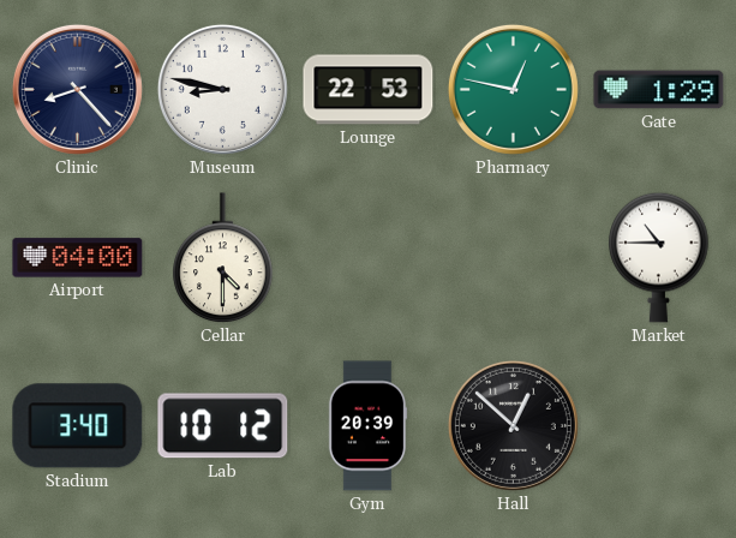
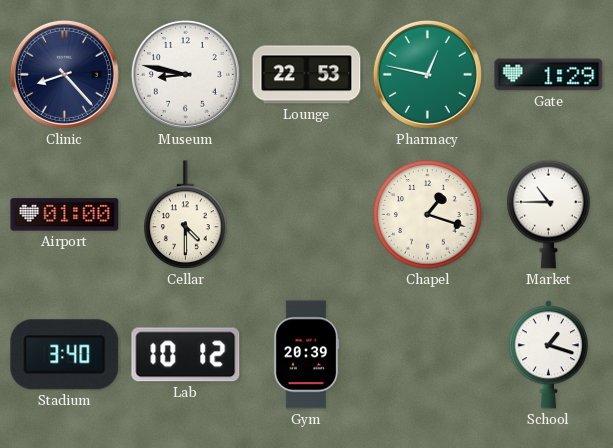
Airport: 04:00 -> 01:00
Chapel: none -> 1:18
Hall: 12:52 -> none
School: none -> 1:18
